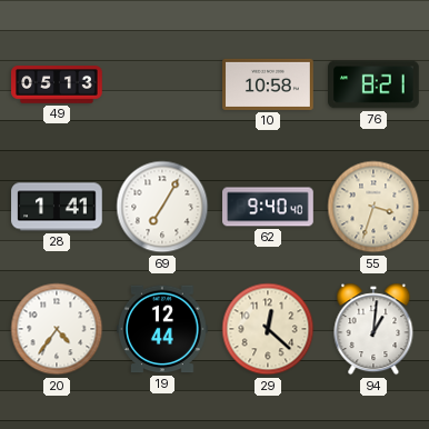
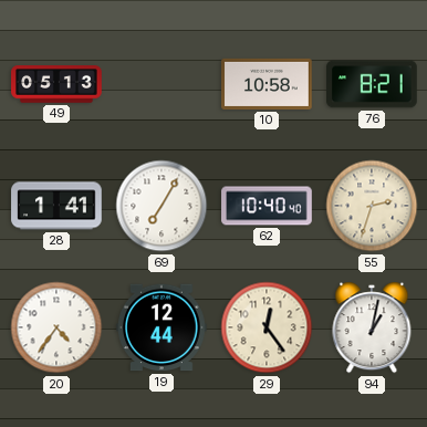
62: 9:40 -> 10:40
55: 3:33 -> 2:33
29: 12:22 -> 12:24
94: 1:01 -> 1:02
